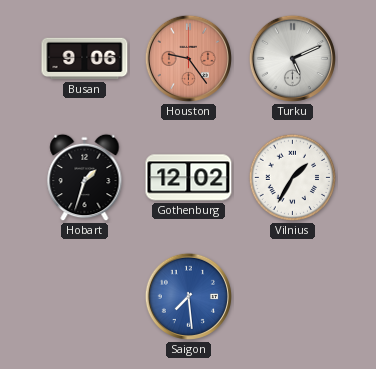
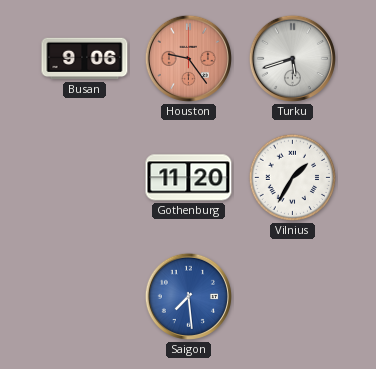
Turku: 5:11 -> 5:42
Hobart: 1:33 -> none
Gothenburg: 12:02 -> 11:20
